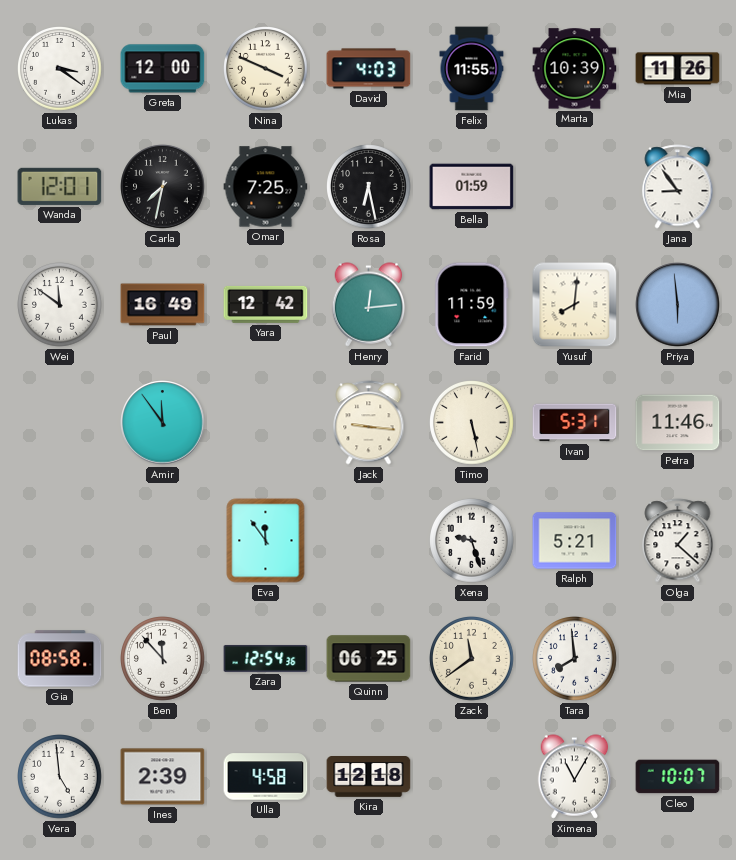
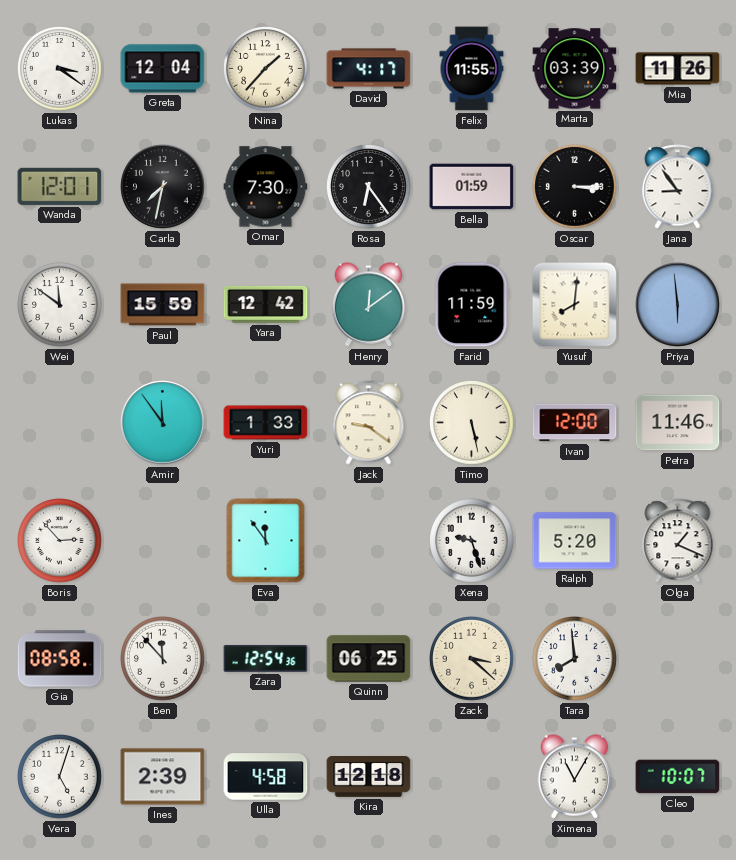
Greta: 12:00 -> 12:04
Nina: 3:49 -> 1:37
David: 4:03 -> 4:17
Marta: 10:39 -> 03:39
Omar: 7:25 -> 7:30
Rosa: 6:28 -> 6:24
Oscar: none -> 3:15
Paul: 16:49 -> 15:59
Henry: 12:14 -> 12:09
Yuri: none -> 1:33
Jack: 9:16 -> 9:21
Ivan: 5:31 -> 12:00
Boris: none -> 2:53
Ralph: 5:21 -> 5:20
Olga: 1:22 -> 1:19
Zack: 11:39 -> 3:22
Vera: 4:59 -> 5:03
